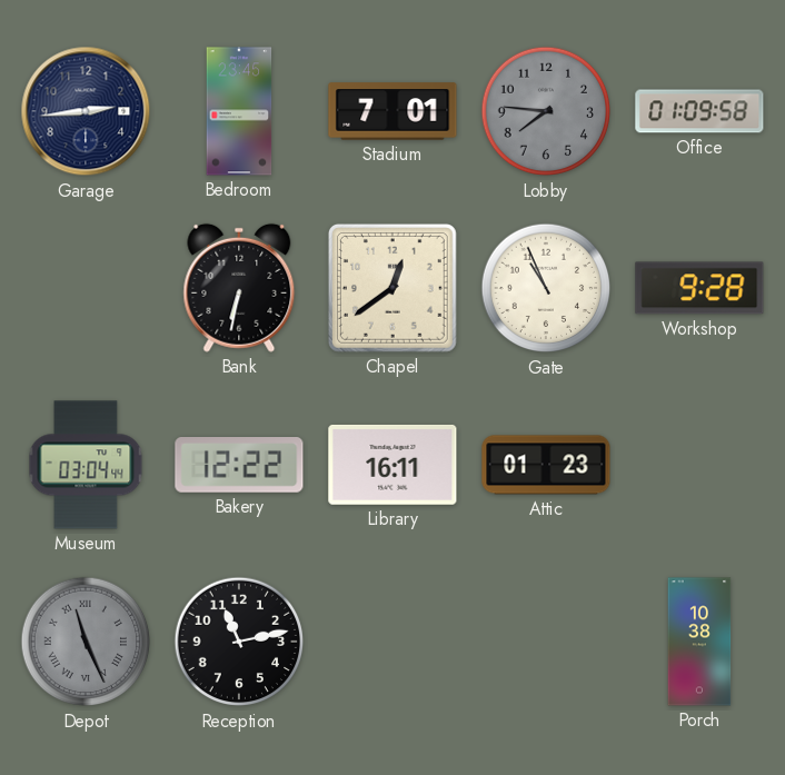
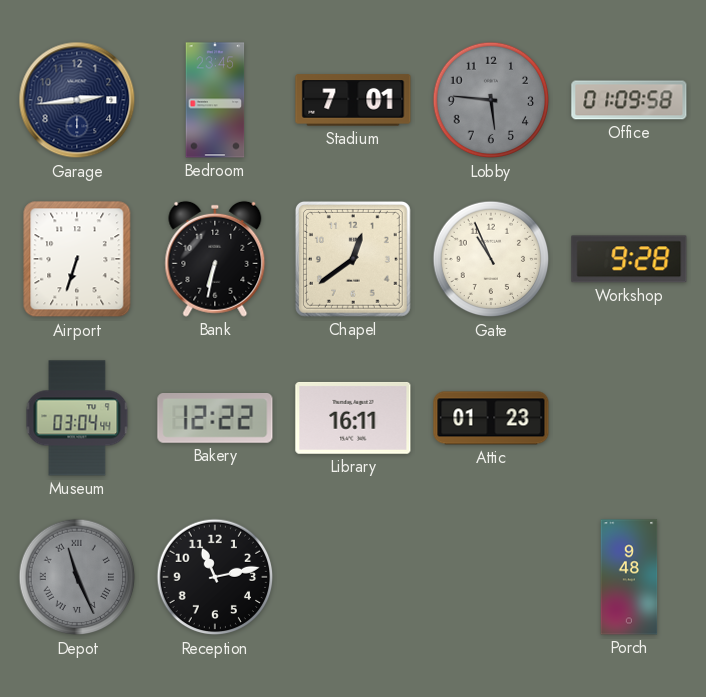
Lobby: 7:46 -> 5:46
Airport: none -> 6:33
Porch: 10:38 -> 9:48
